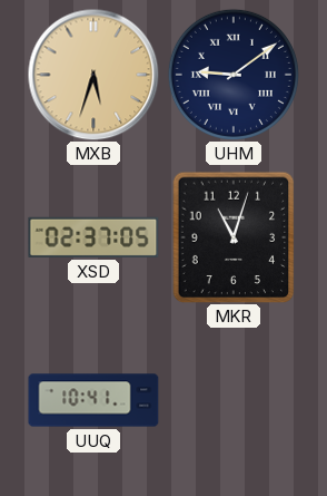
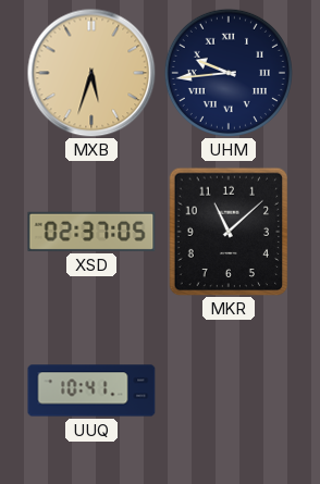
UHM: 9:09 -> 9:44
MKR: 11:03 -> 11:08
